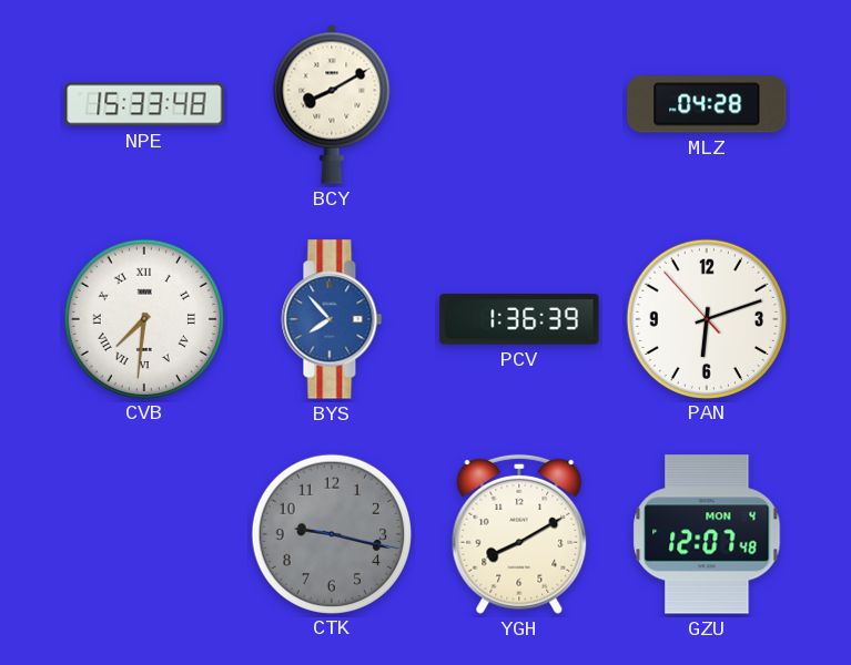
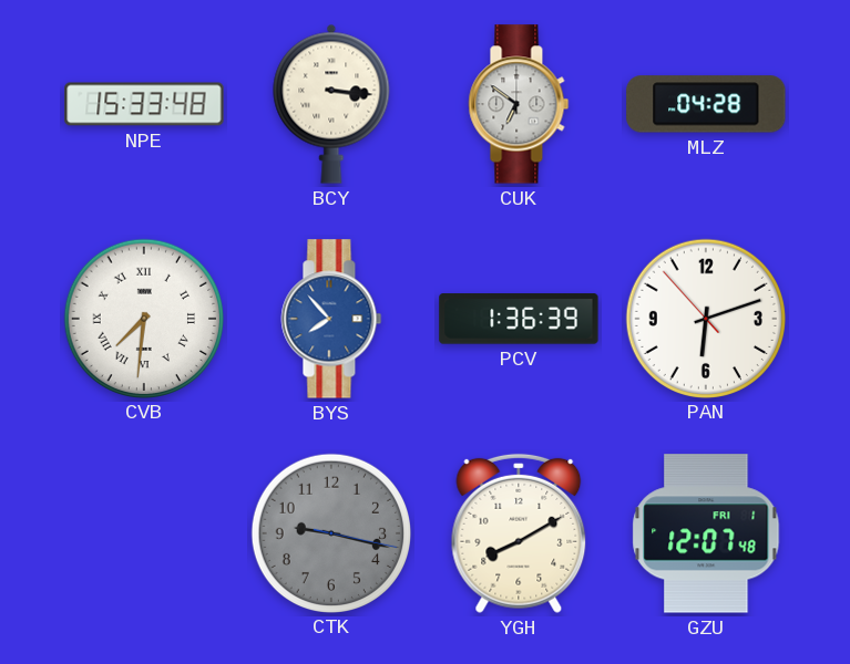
BCY: 8:10 -> 3:16
CUK: none -> 6:51
GZU date: MON 4 -> FRI 1
